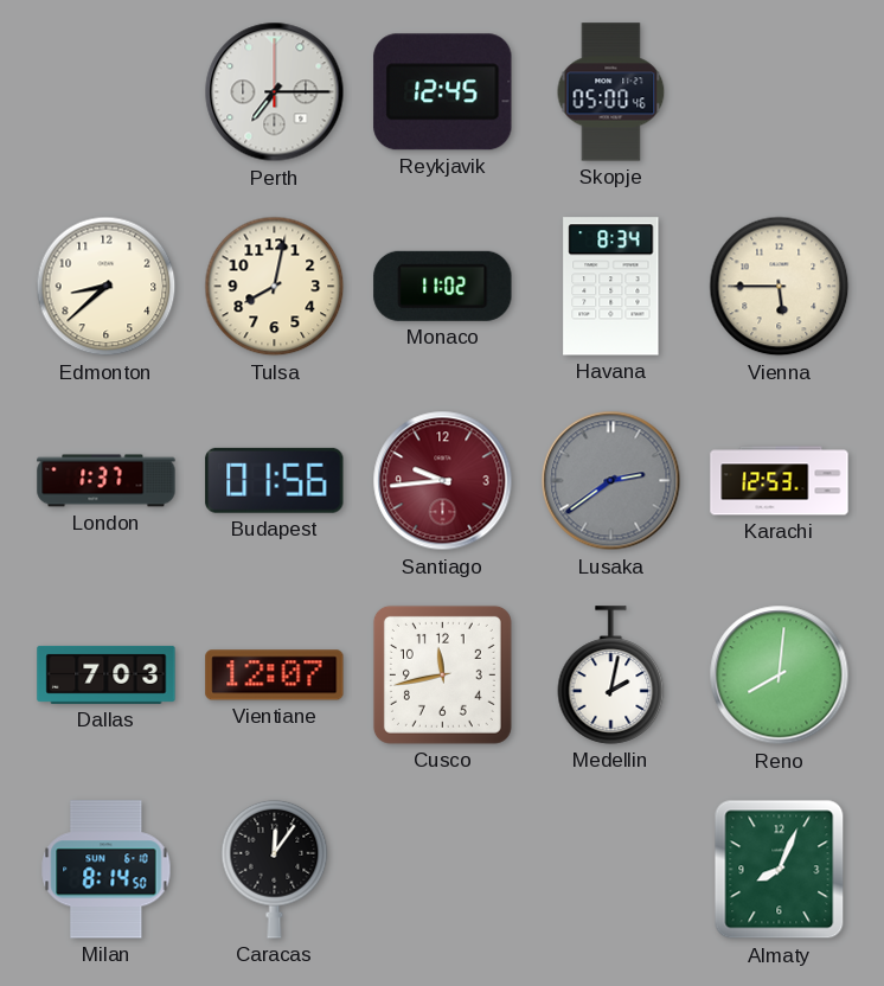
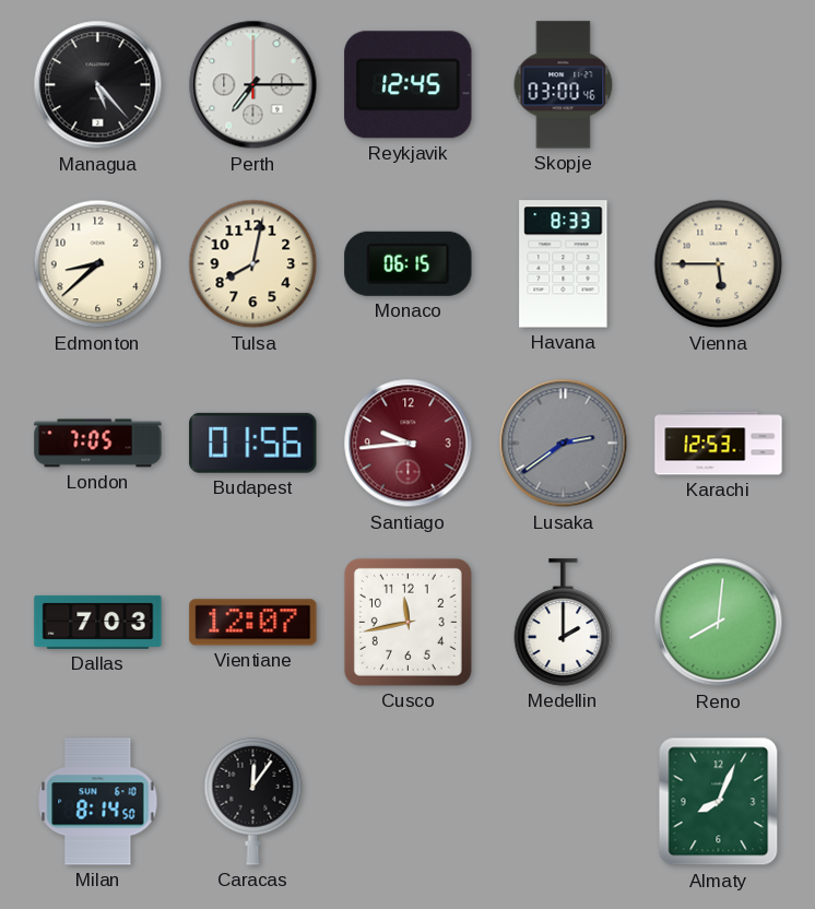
Managua: none -> 5:23
Skopje: 05:00 -> 03:00
Monaco: 11:02 -> 06:15
Havana: 8:34 -> 8:33
London: 1:37 -> 7:05
Medellin: 2:02 -> 2:00
